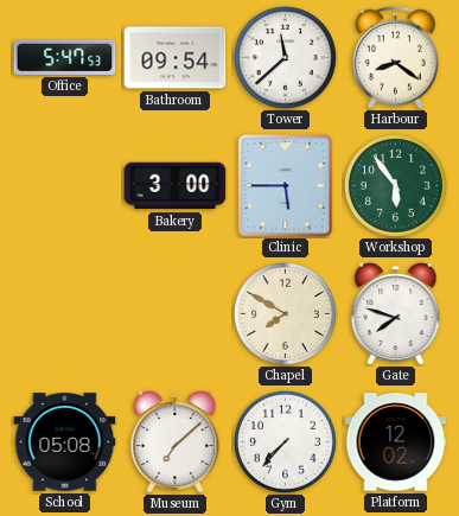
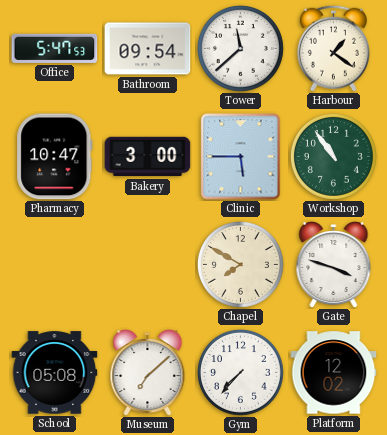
Harbour: 8:21 -> 1:21
Pharmacy: none -> 10:47
Workshop: 5:54 -> 10:54
Gate: 7:48 -> 3:48
